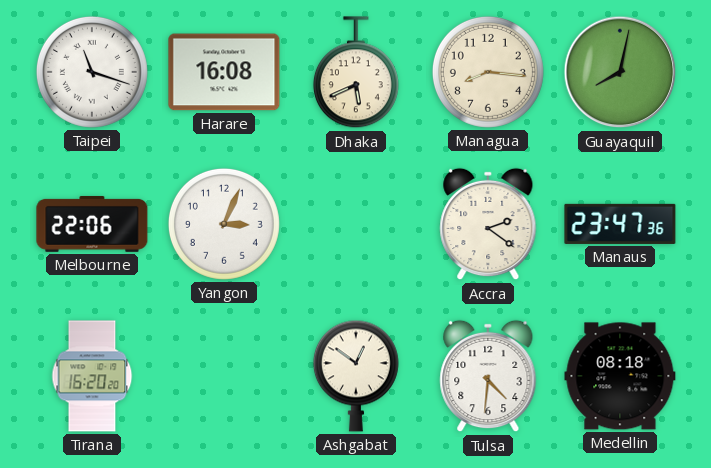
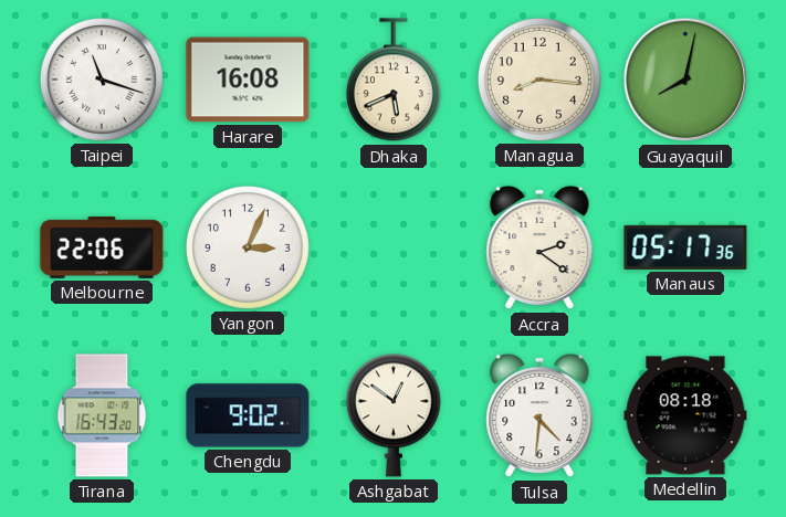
Manaus: 23:47 -> 05:17
Tirana: 16:20 -> 16:43
Chengdu: none -> 9:02
